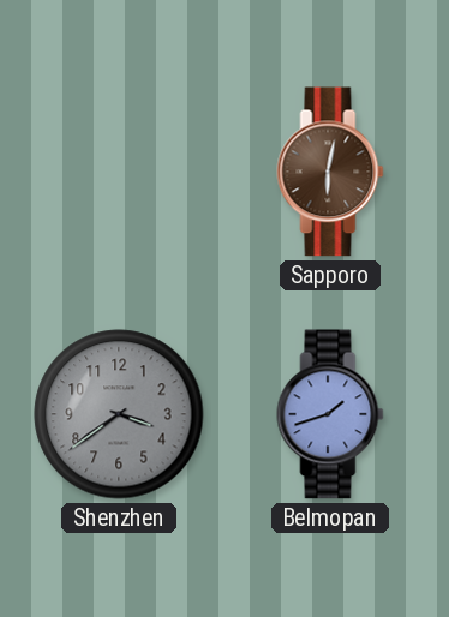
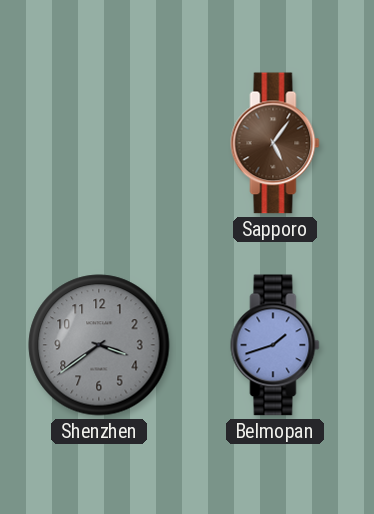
Sapporo: 6:02 -> 5:06
